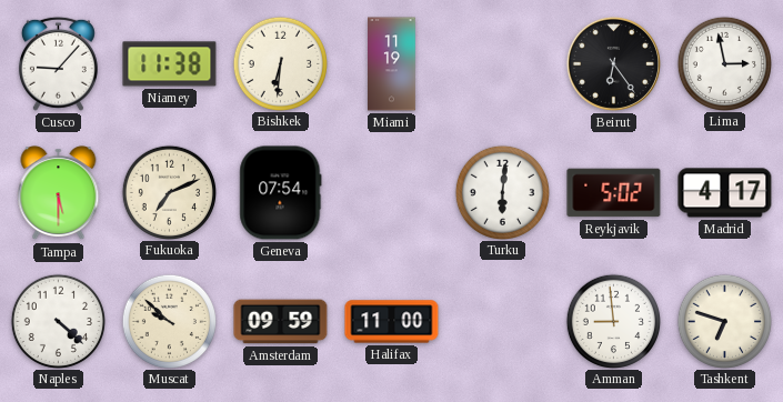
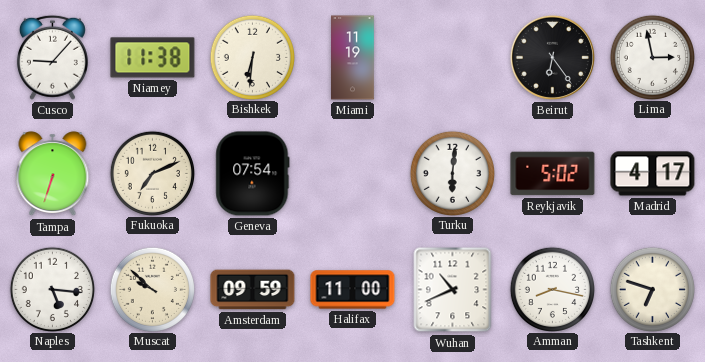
Tampa: 5:30 -> 6:33
Naples: 4:22 -> 5:16
Wuhan: none -> 10:41
Amman: 8:59 -> 8:17
